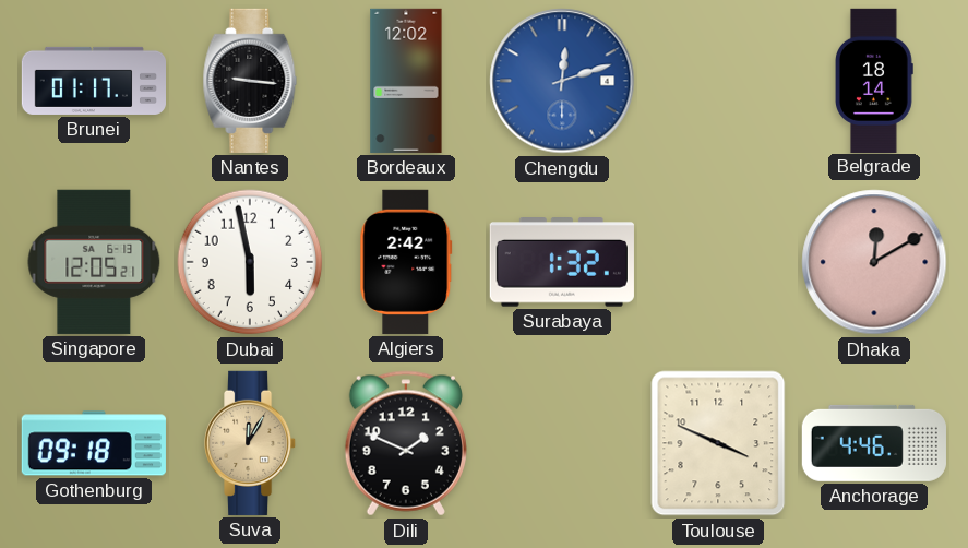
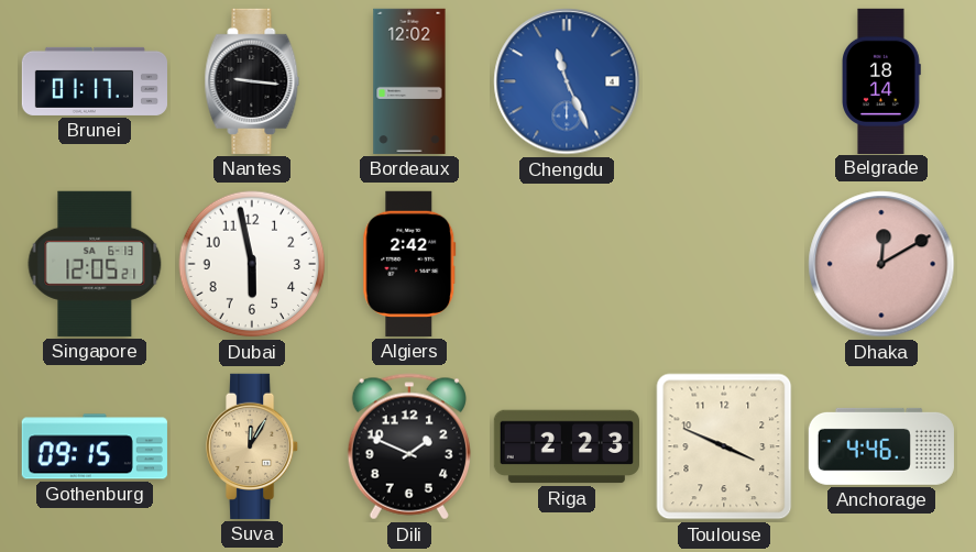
Chengdu: 12:12 -> 11:26
Surabaya: 1:32 -> none
Gothenburg: 09:18 -> 09:15
Riga: none -> 2:23
